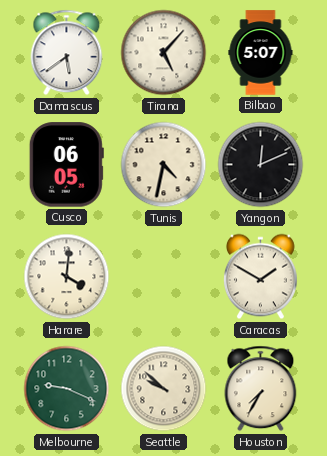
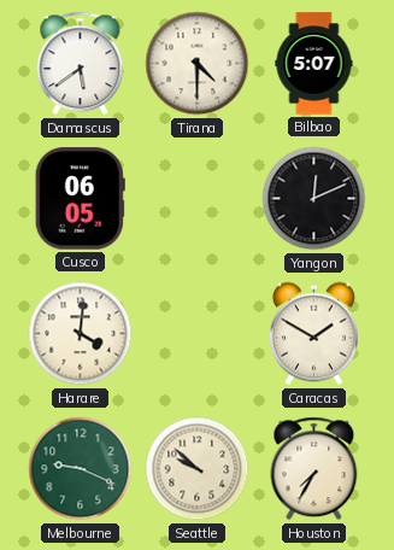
Tirana: 5:07 -> 4:30
Tunis: 4:32 -> none
